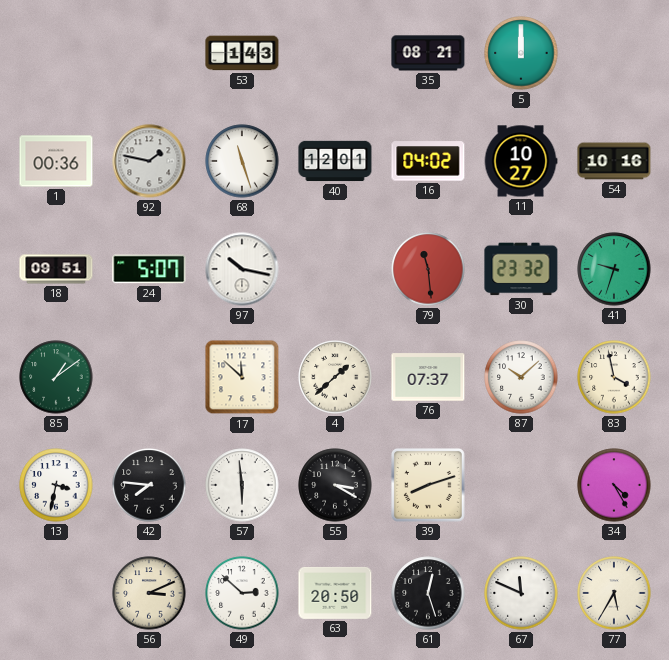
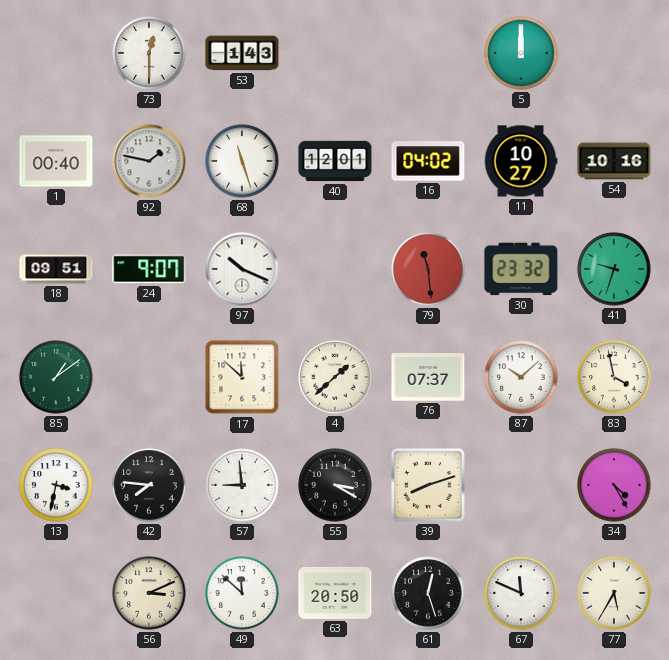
73: none -> 12:30
35: 08:21 -> none
1: 00:36 -> 00:40
24: 5:07 -> 9:07
97: 10:17 -> 10:19
57: 5:59 -> 8:59
49: 2:52 -> 11:52
